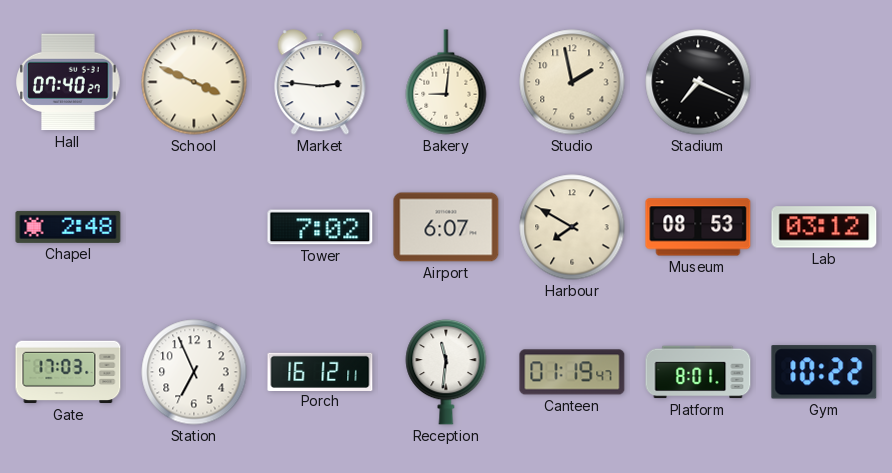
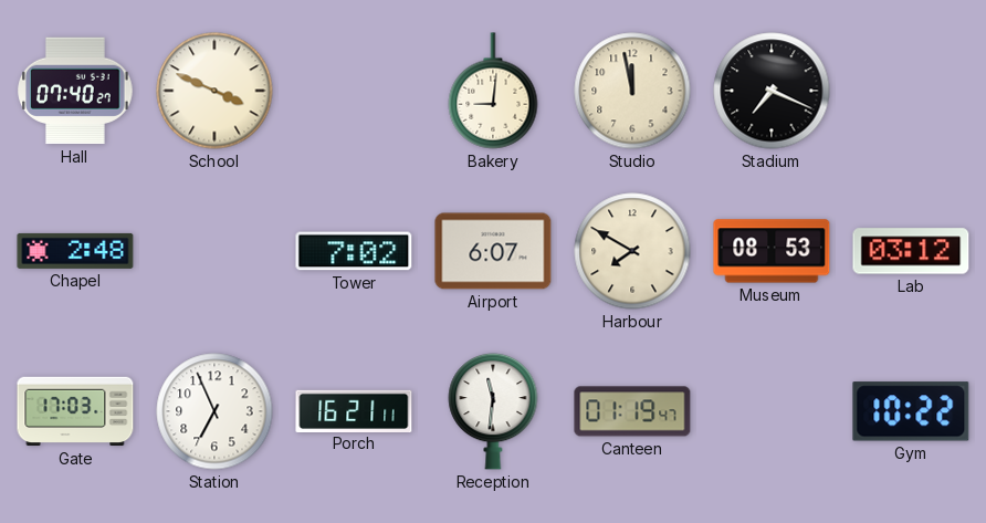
Market: 2:46 -> none
Studio: 1:58 -> 11:58
Porch: 16:12 -> 16:21
Platform: 8:01 -> none
